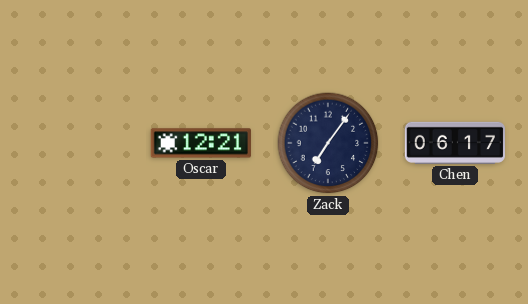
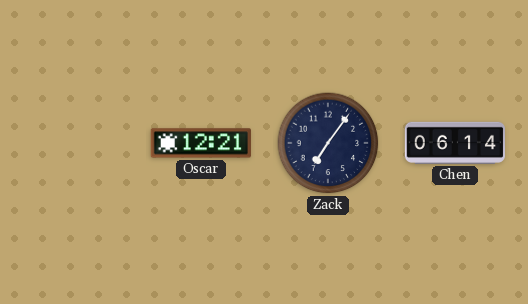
Chen: 06:17 -> 06:14
